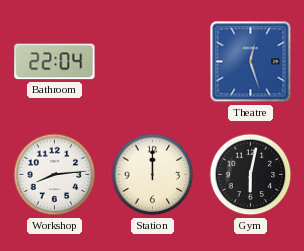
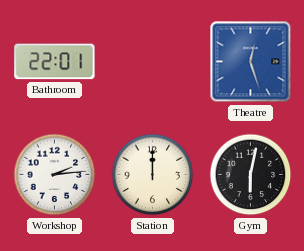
Bathroom: 22:04 -> 22:01
Workshop: 8:14 -> 2:14
